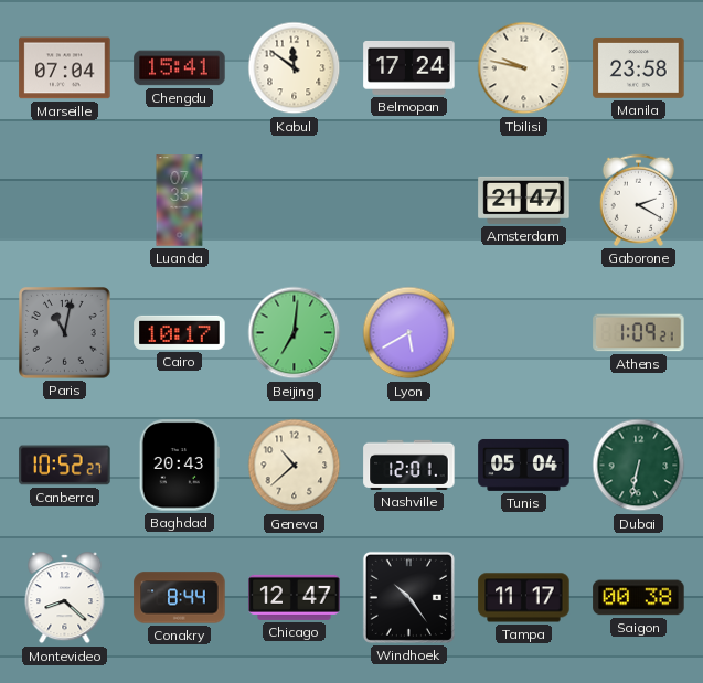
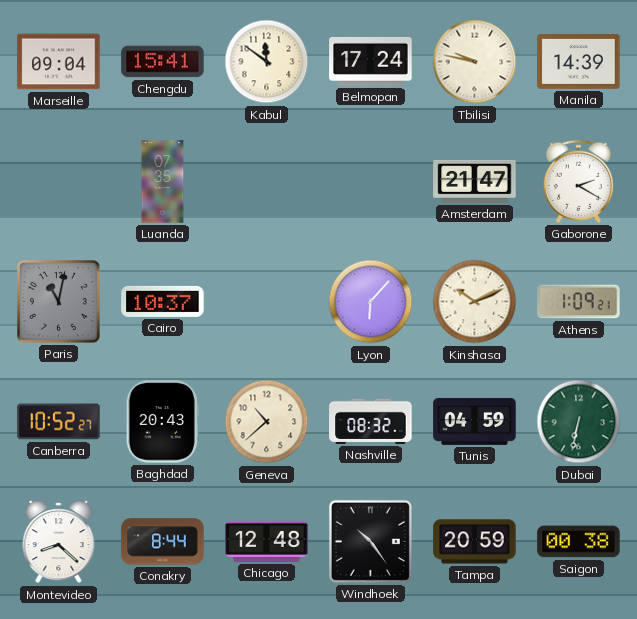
Marseille: 07:04 -> 09:04
Manila: 23:58 -> 14:39
Cairo: 10:17 -> 10:37
Beijing: 7:01 -> none
Lyon: 5:40 -> 6:07
Kinshasa: none -> 10:11
Nashville: 12:01 -> 08:32
Tunis: 05:04 -> 04:59
Chicago: 12:47 -> 12:48
Tampa: 11:17 -> 20:59
